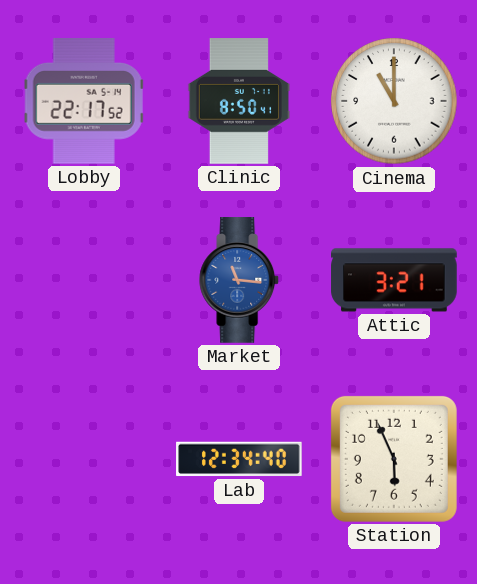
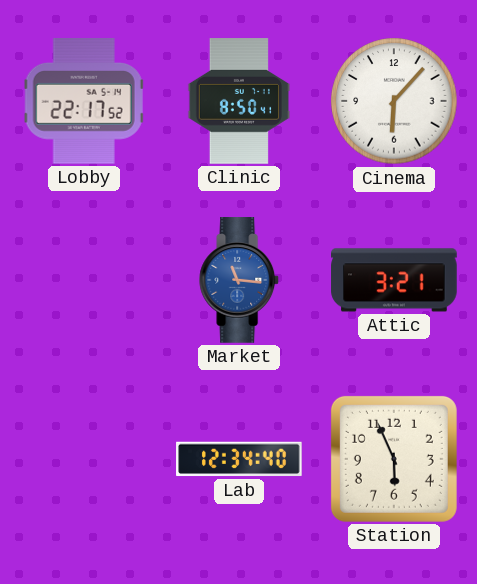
Cinema: 11:00 -> 6:07
